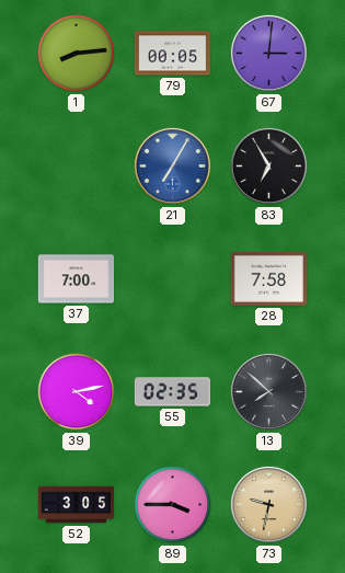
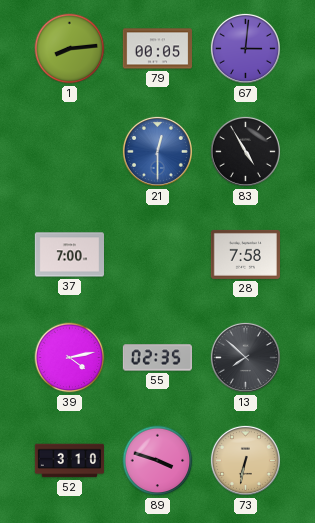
21: 7:05 -> 12:30
83: 6:55 -> 4:55
52: 3:05 -> 3:10
89: 3:45 -> 3:48
73: 9:32 -> 6:32
